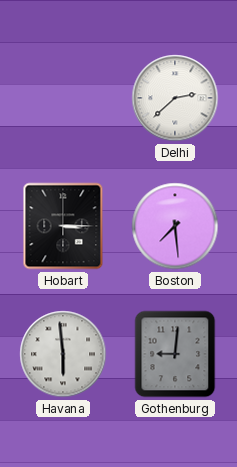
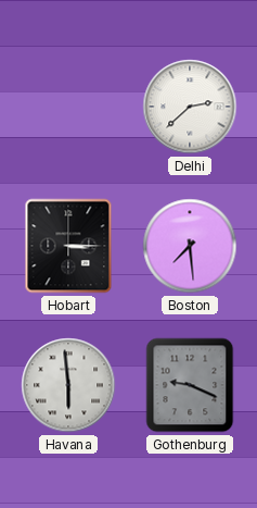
Gothenburg: 9:01 -> 9:19
